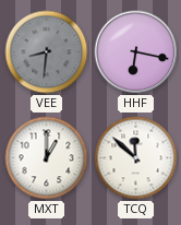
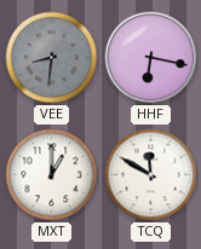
TCQ: 11:52 -> 11:50
